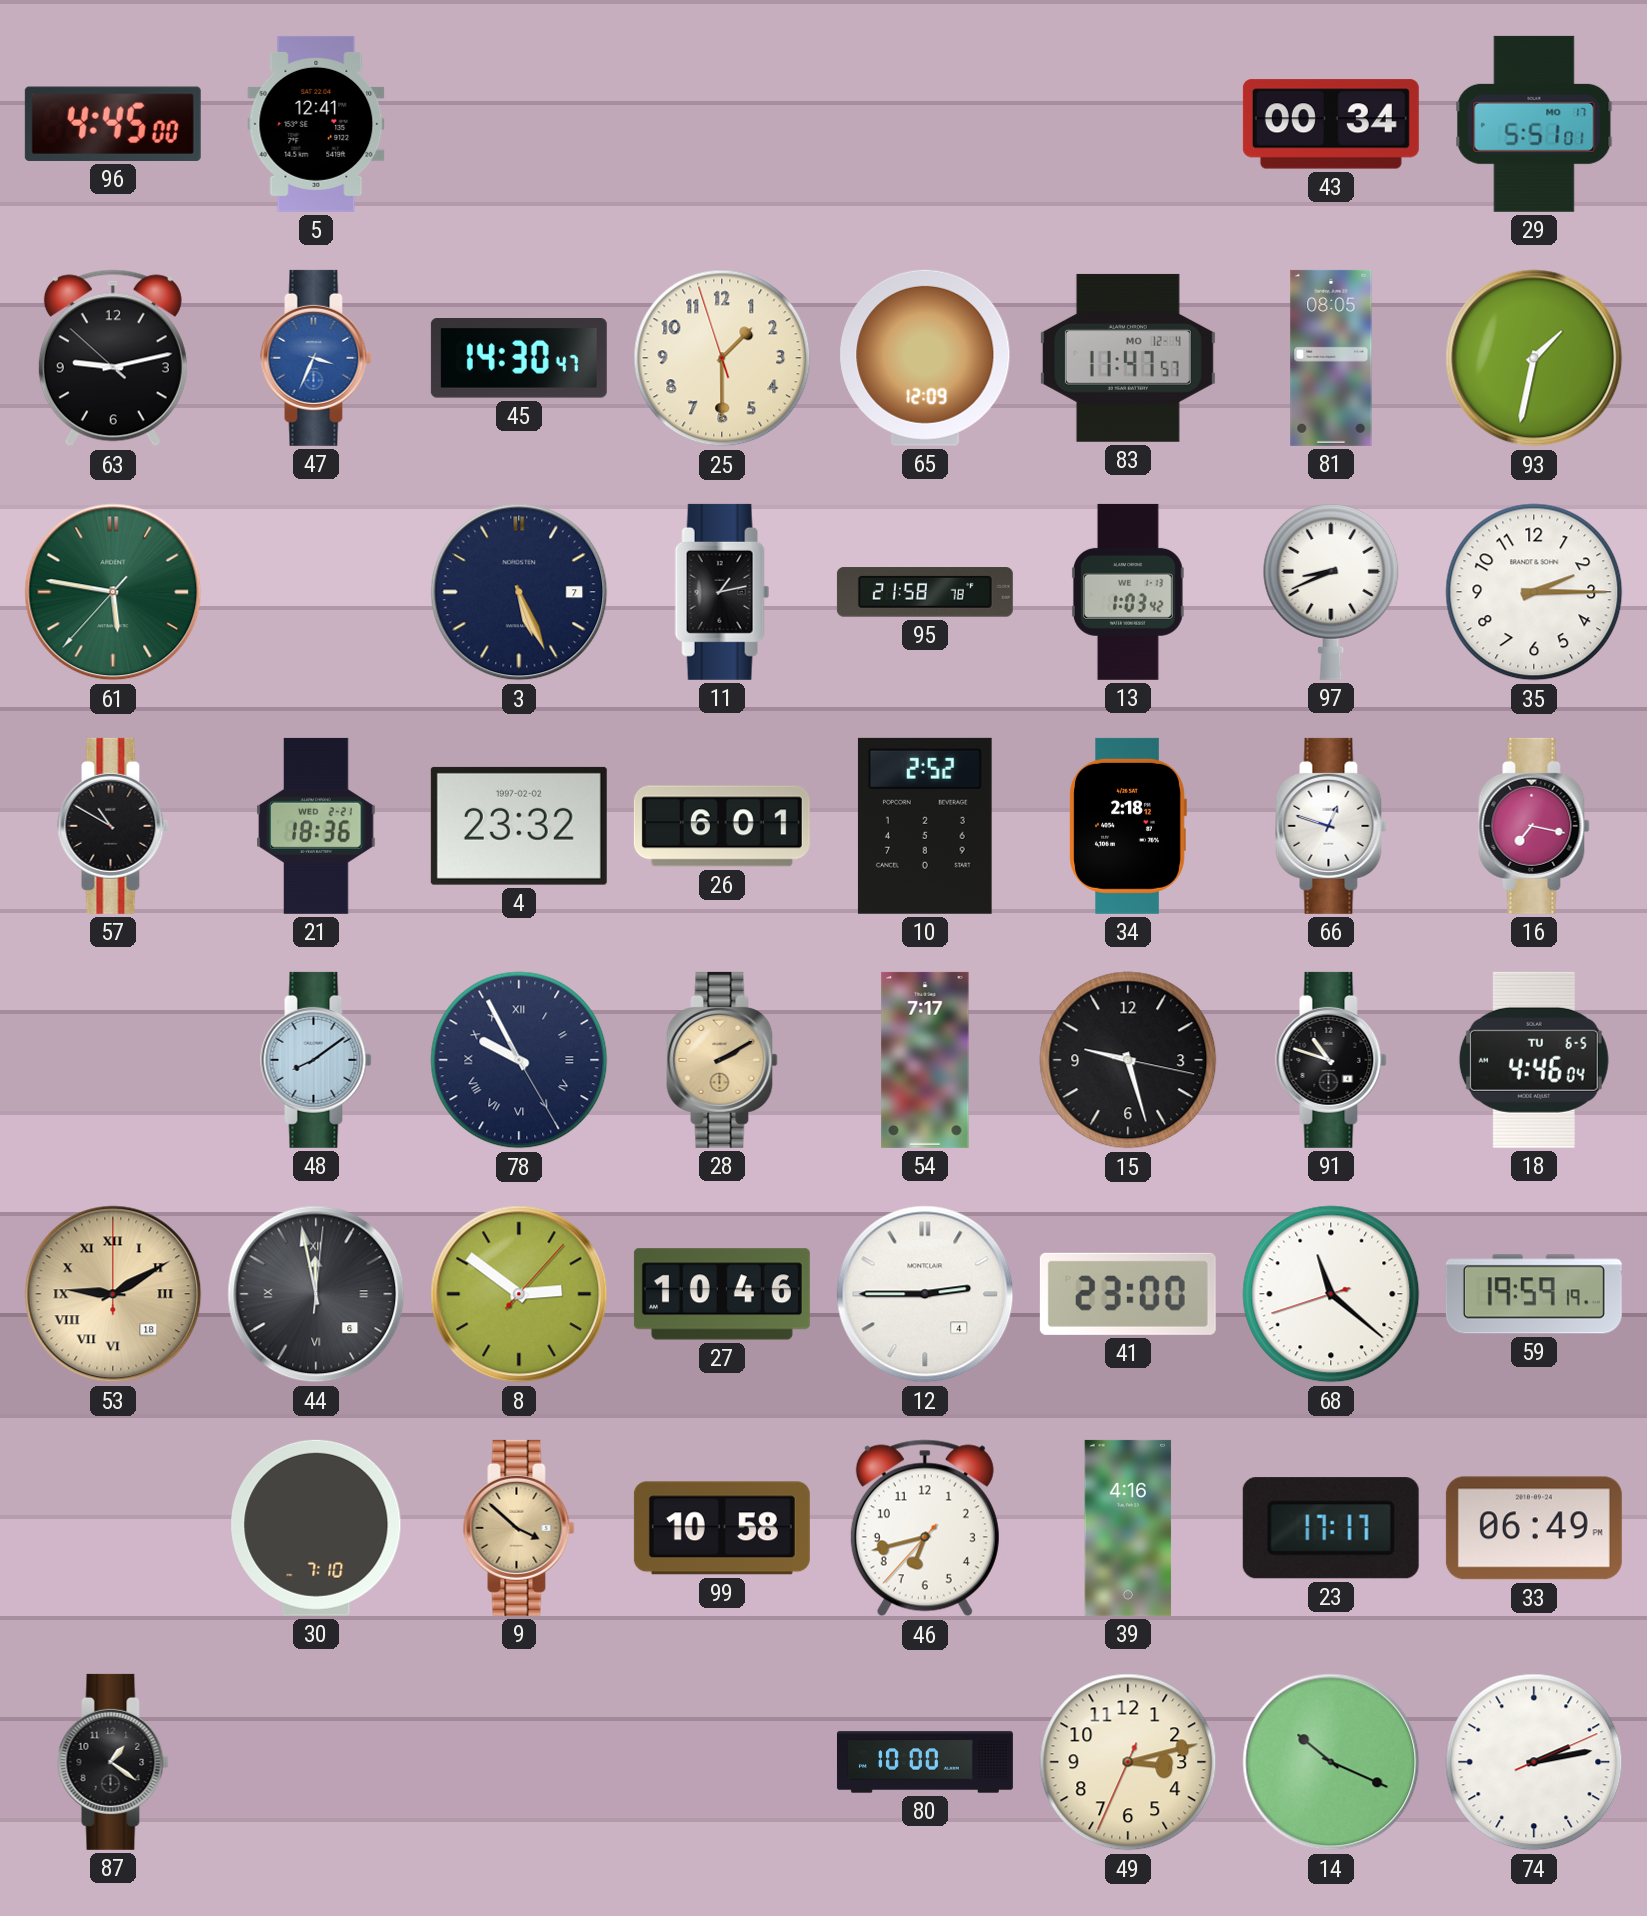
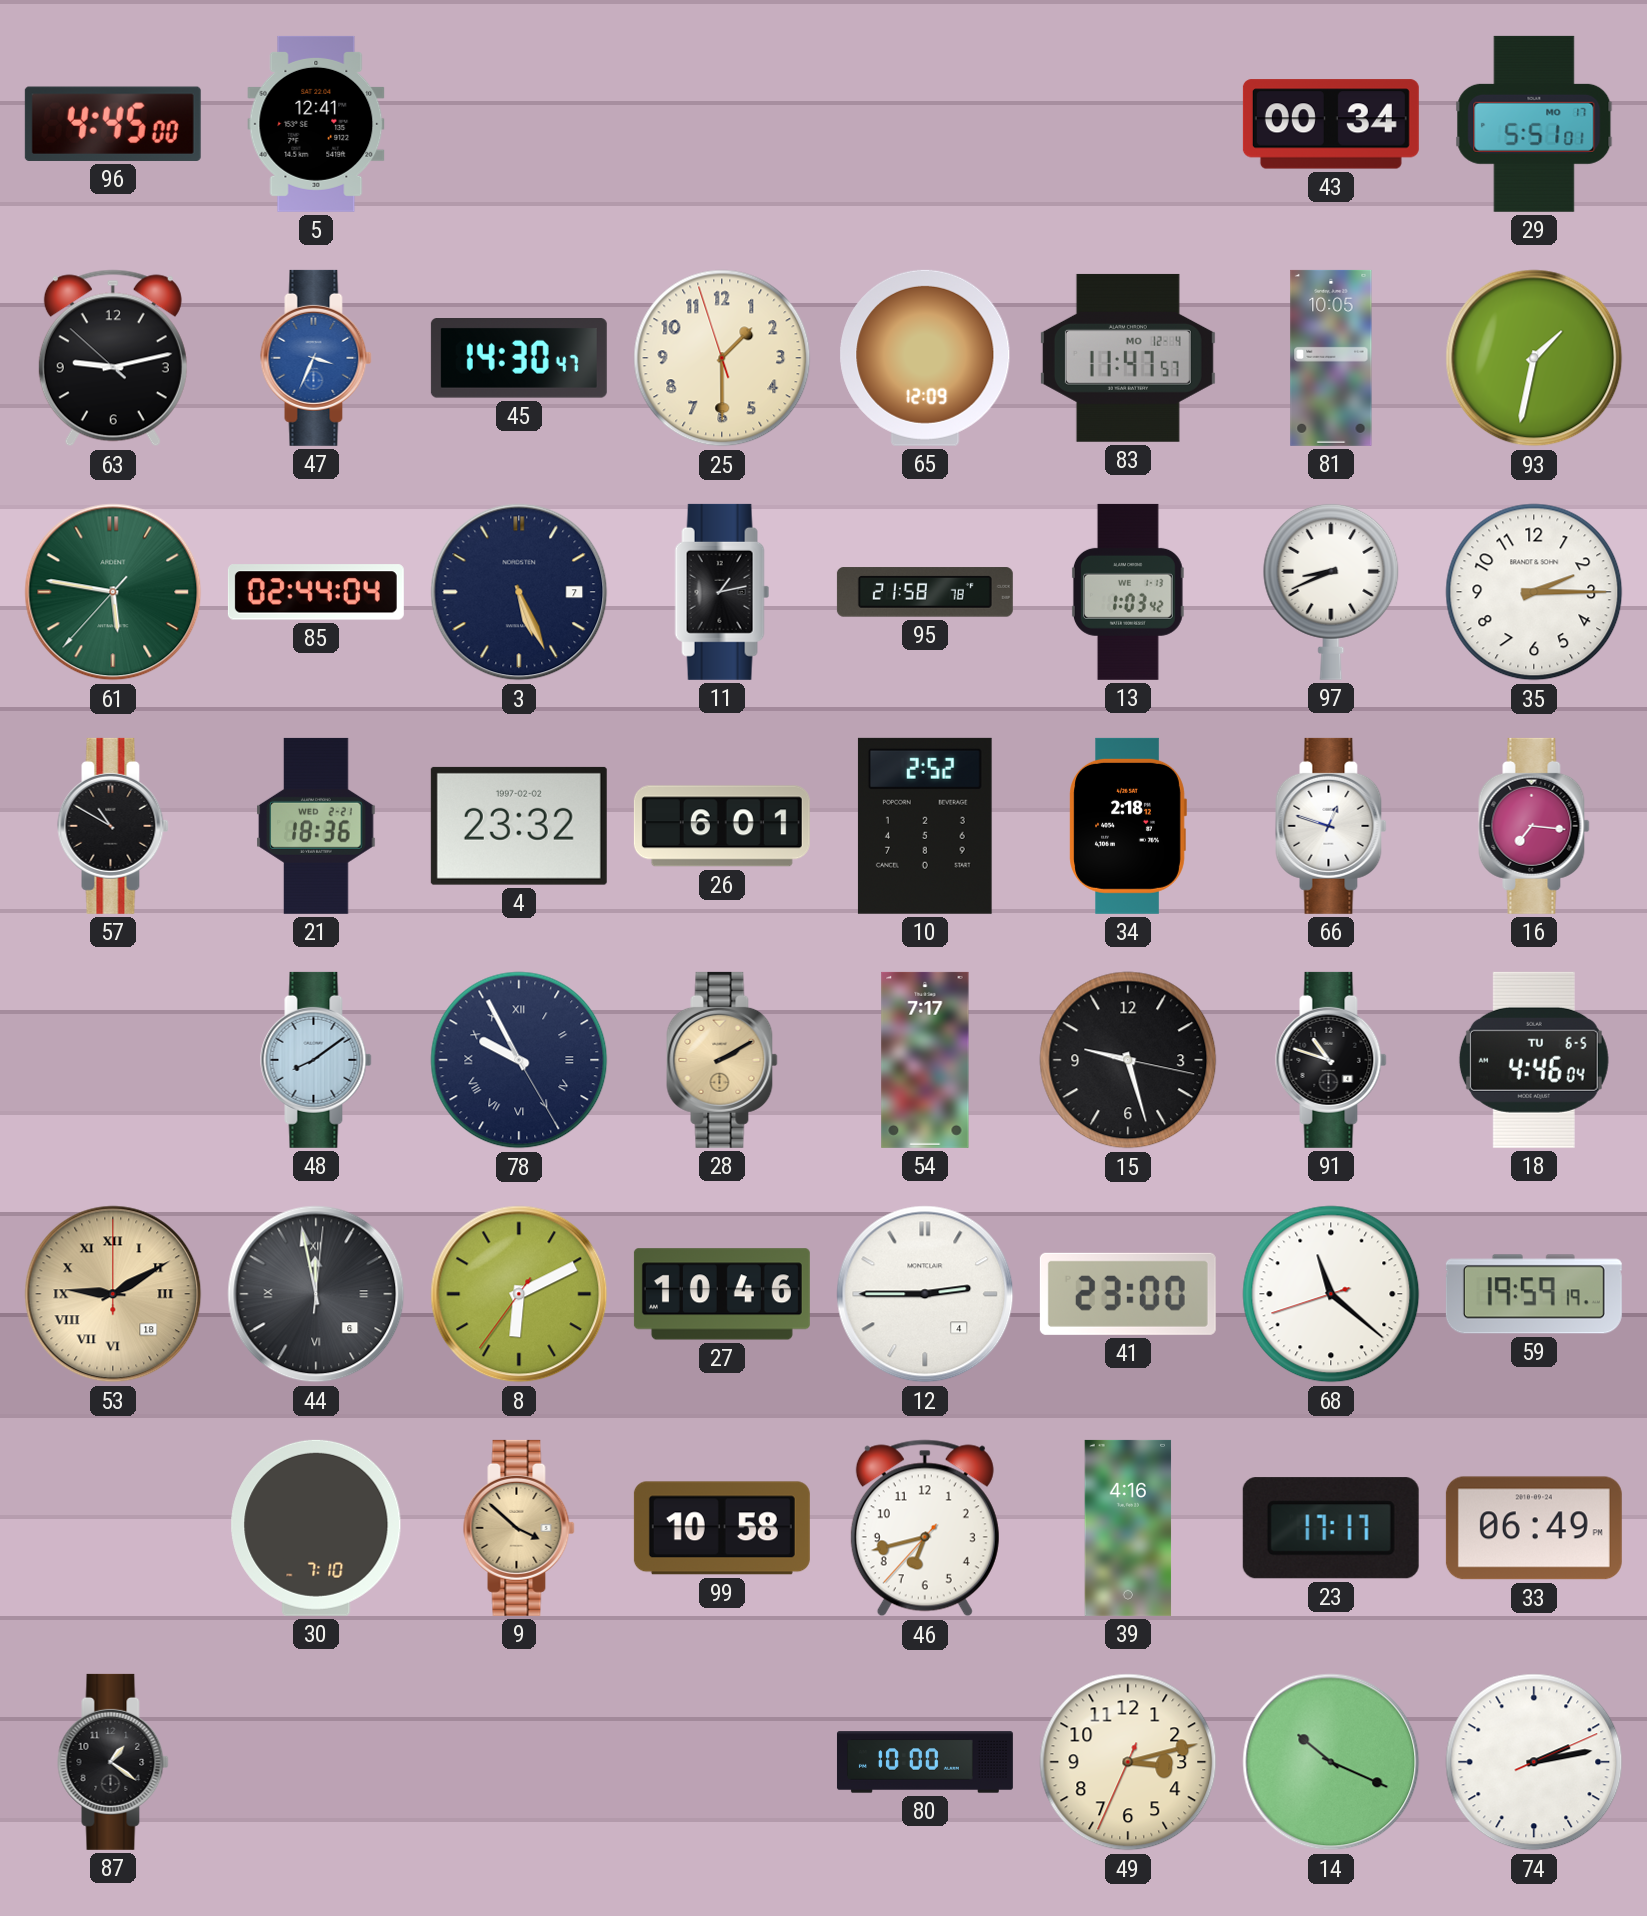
81: 08:05 -> 10:05
85: none -> 02:44
16: 7:17 -> 7:16
8: 2:51 -> 6:10
